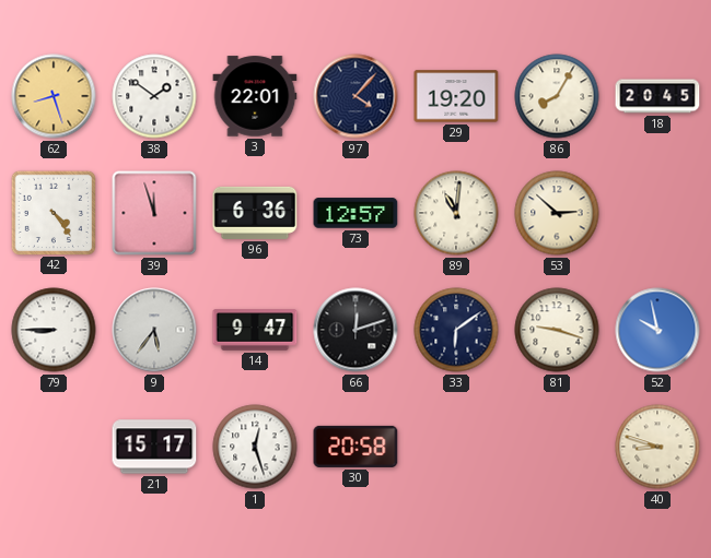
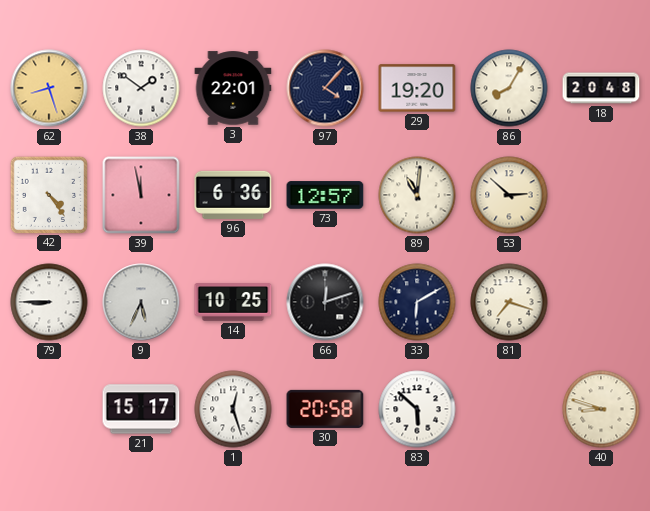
18: 20:45 -> 20:48
39: 11:57 -> 11:58
9: 5:36 -> 5:34
14: 9:47 -> 10:25
33: 6:09 -> 6:10
81: 9:18 -> 7:18
52: 9:58 -> none
83: none -> 5:52
